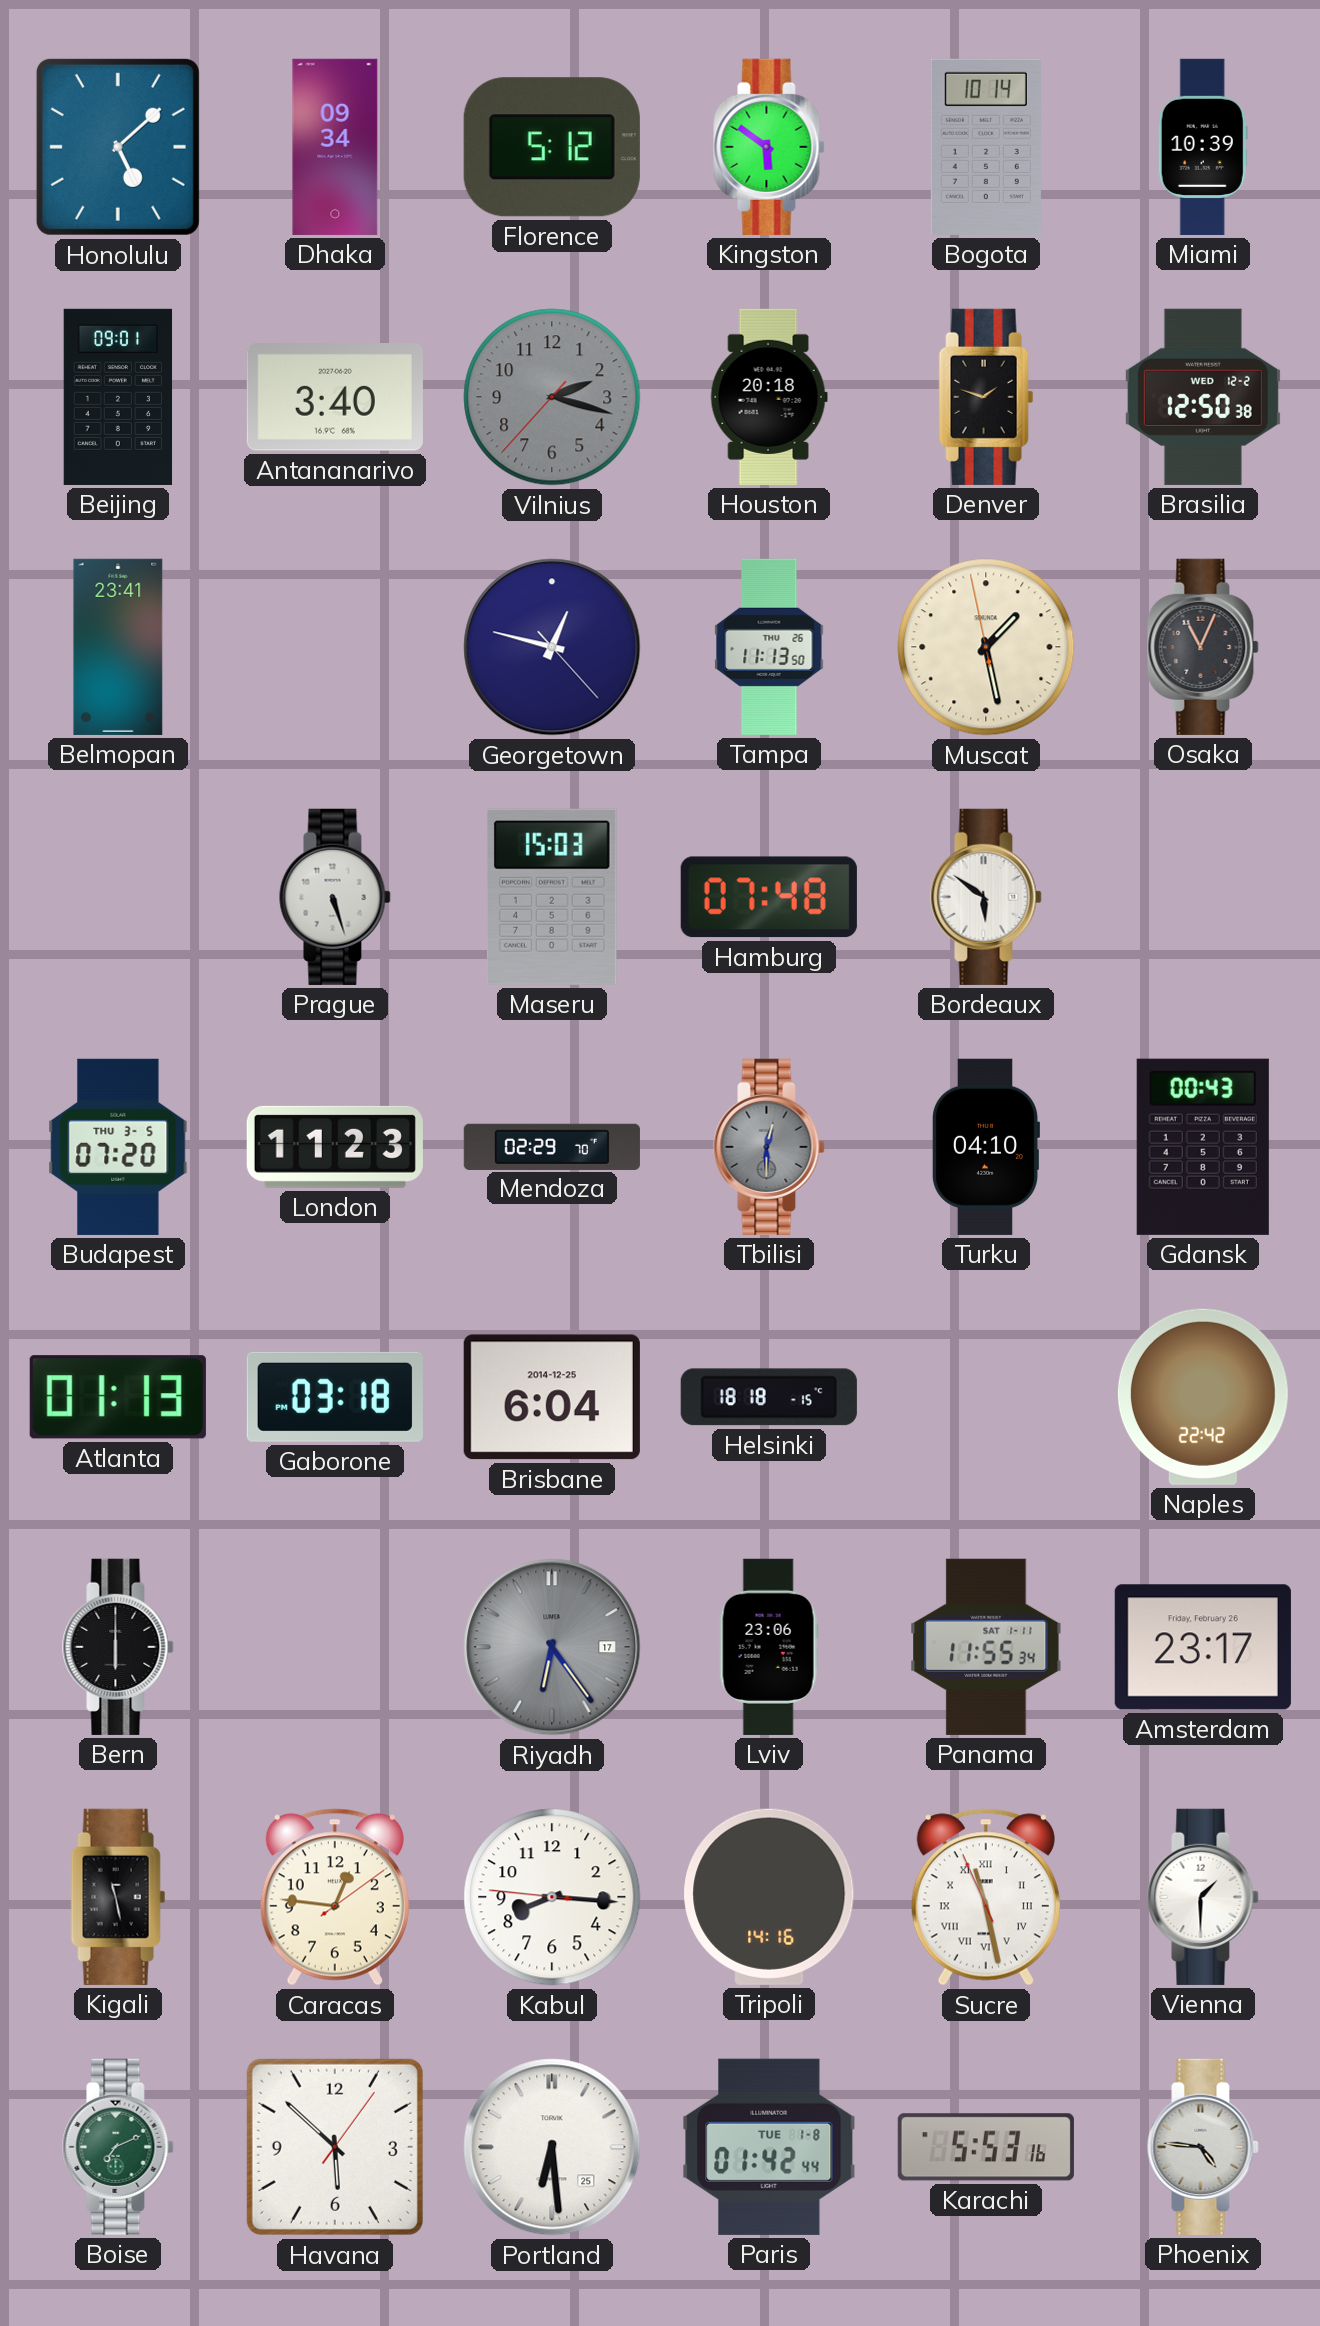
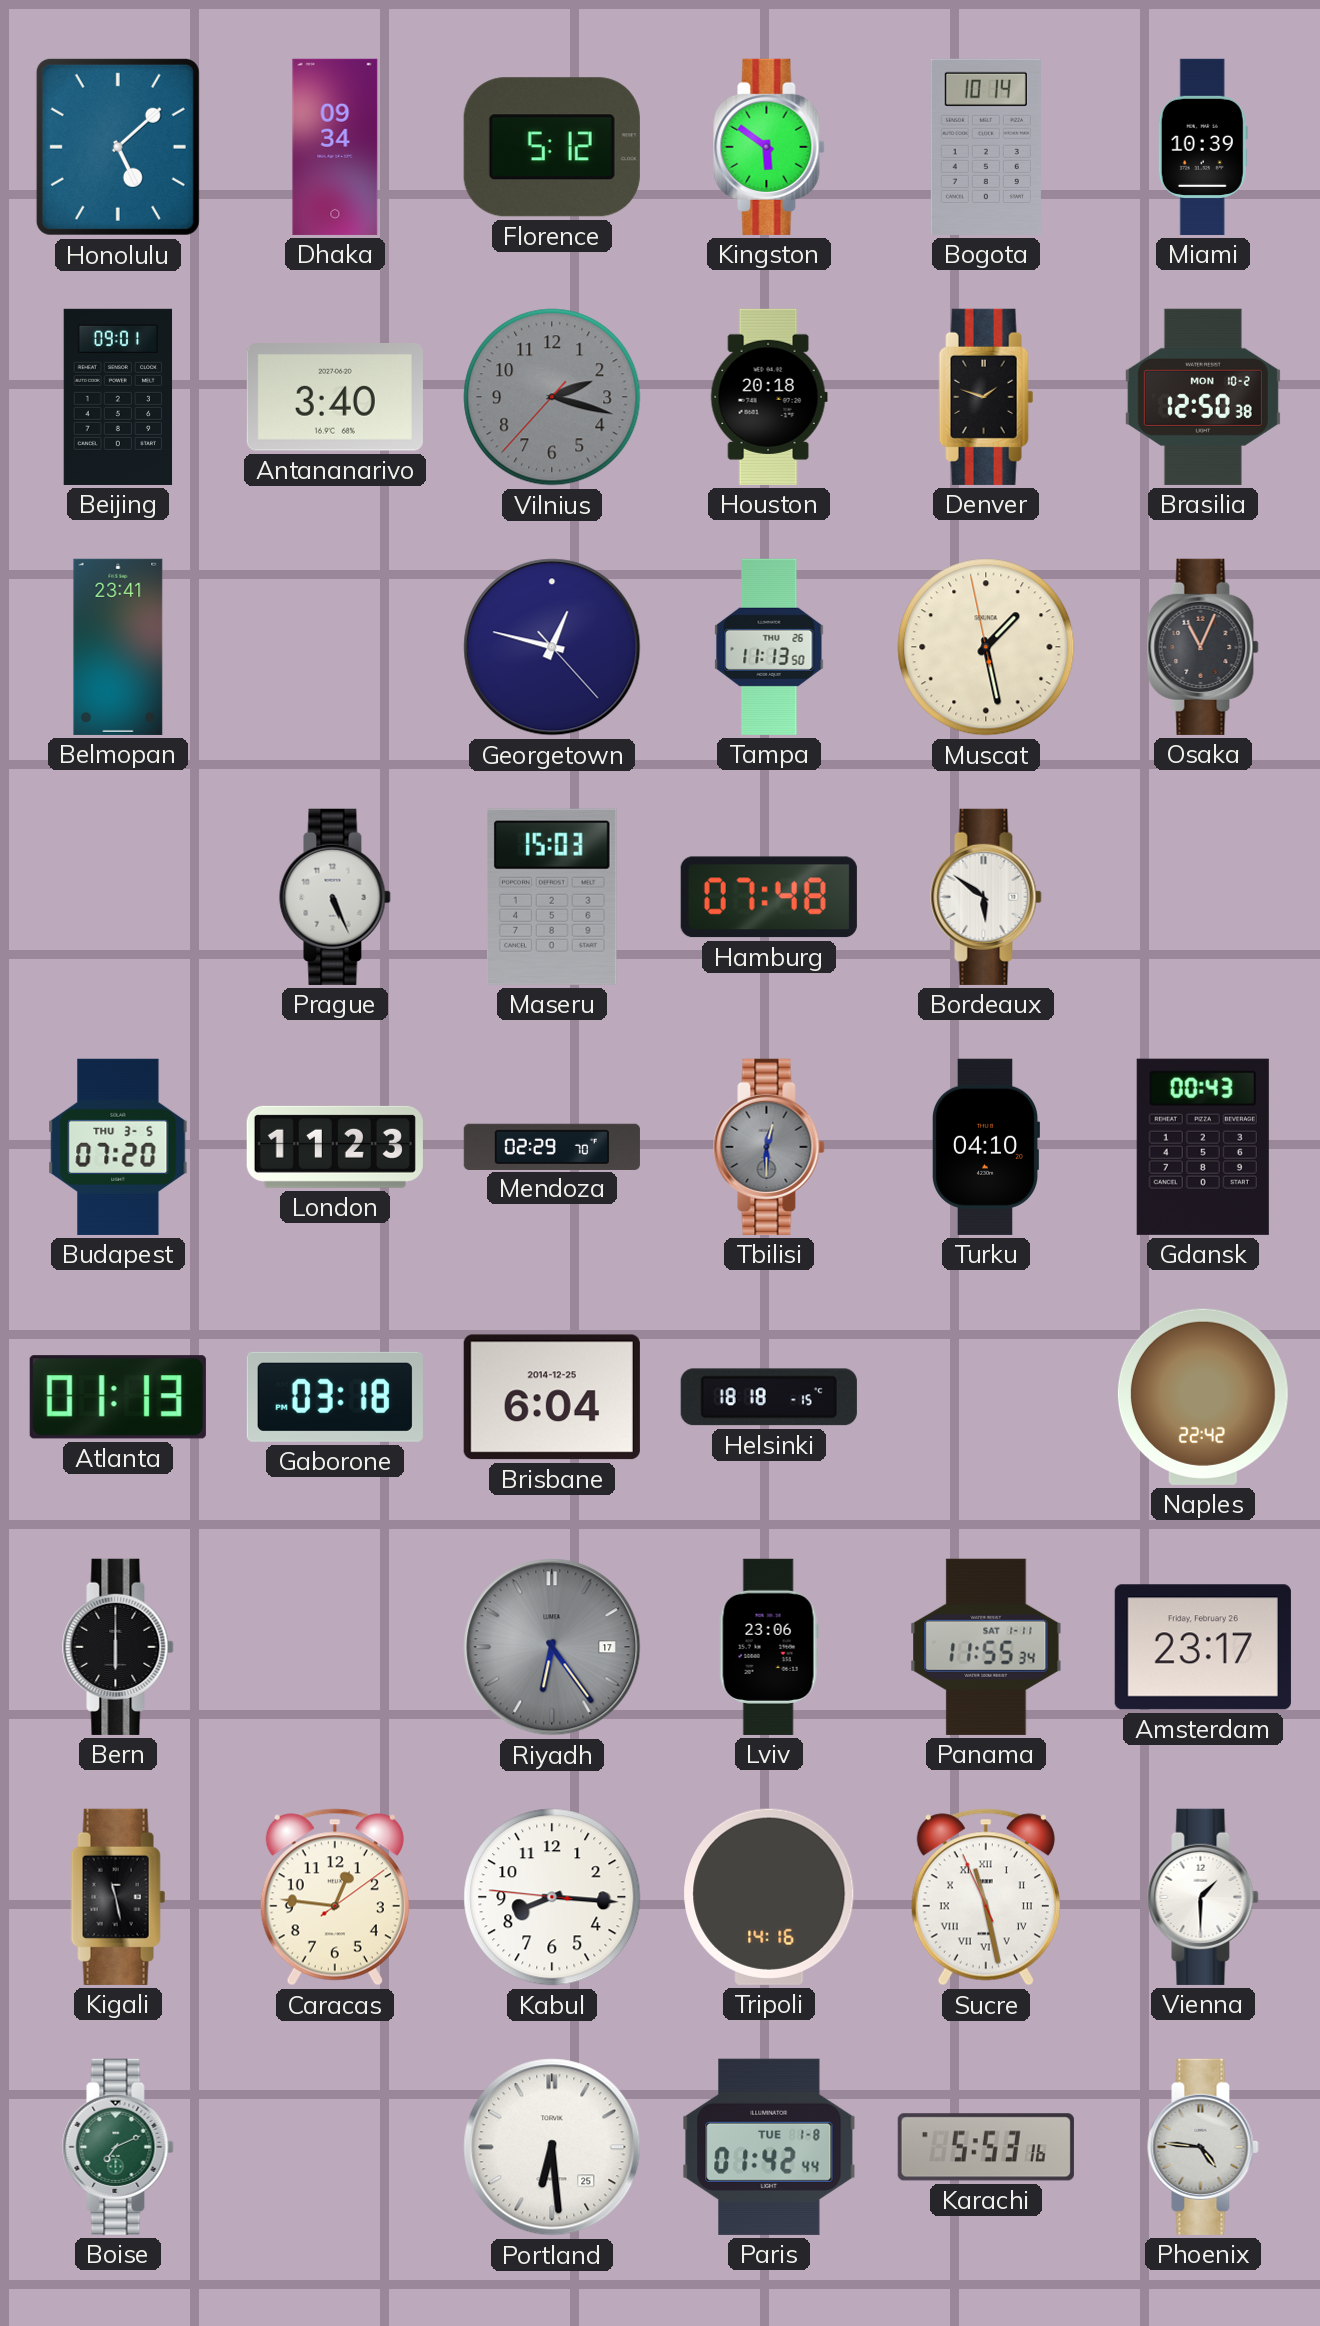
Brasilia date: WED 12-2 -> MON 10-2
Prague: 5:27 -> 5:26
Havana: 5:52 -> none
